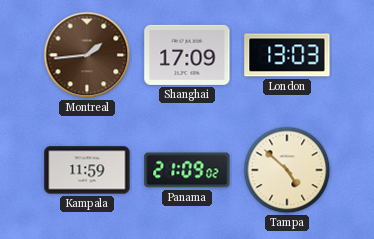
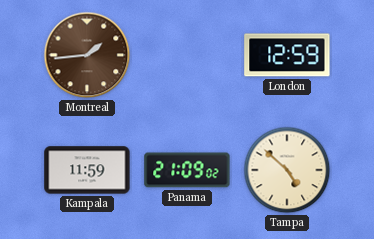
Shanghai: 17:09 -> none
London: 13:03 -> 12:59
